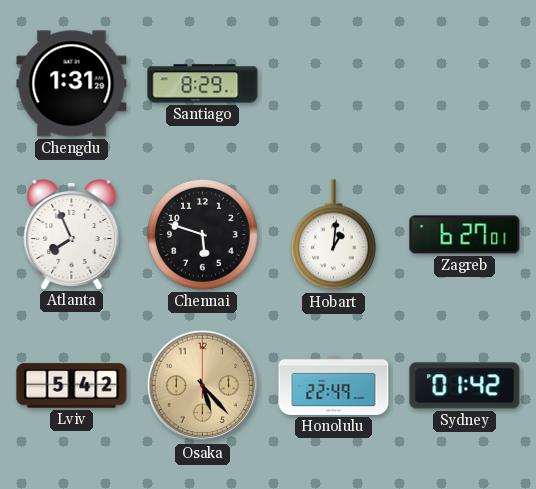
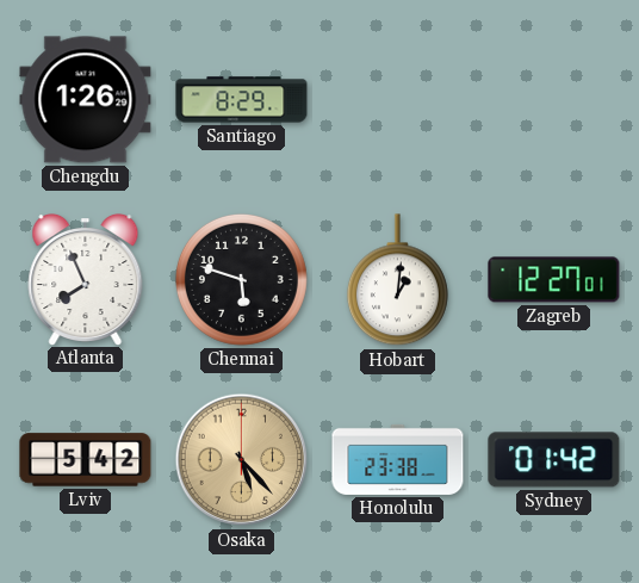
Chengdu: 1:31 -> 1:26
Zagreb: 6:27 -> 12:27
Honolulu: 22:49 -> 23:38
